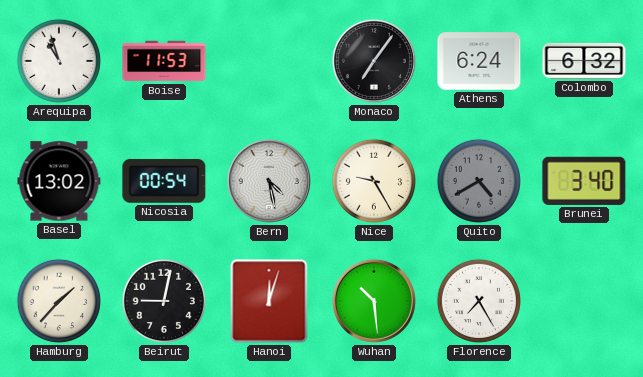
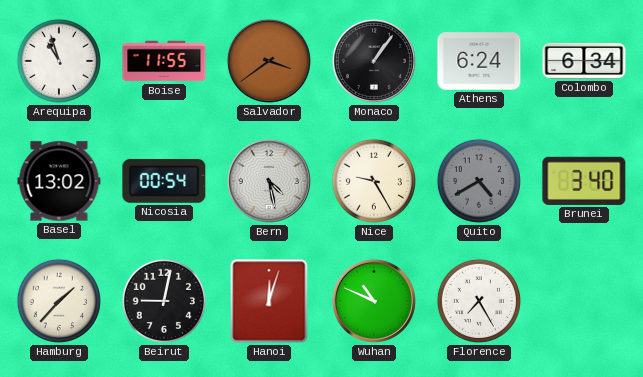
Boise: 11:53 -> 11:55
Salvador: none -> 3:39
Monaco: 7:06 -> 1:06
Colombo: 6:32 -> 6:34
Wuhan: 10:29 -> 10:49
